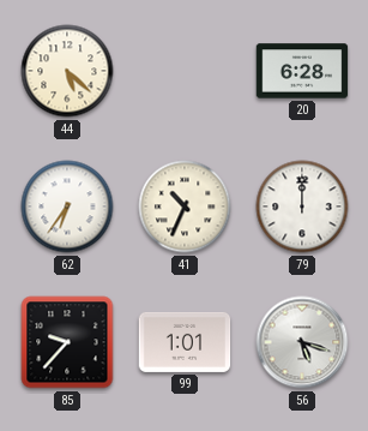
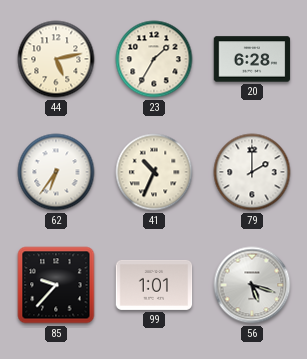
44: 5:22 -> 5:13
23: none -> 1:35
79: 12:00 -> 2:00
